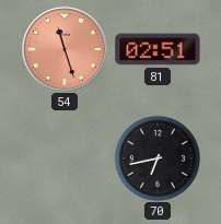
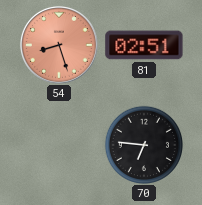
54: 11:27 -> 8:27
70: 6:43 -> 6:46
